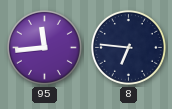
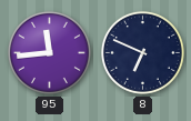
8: 6:46 -> 6:49
